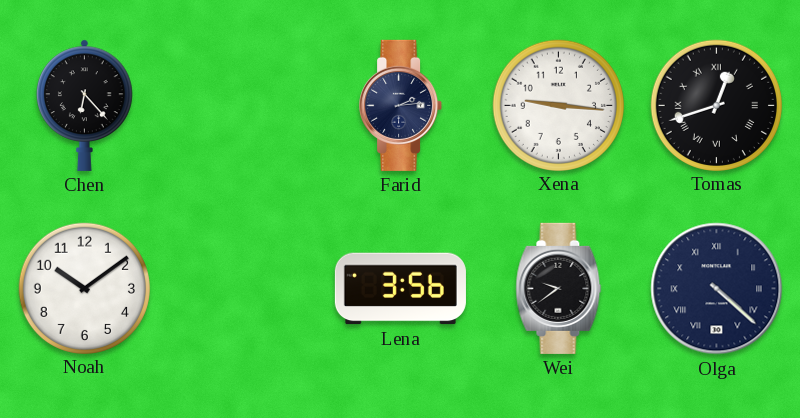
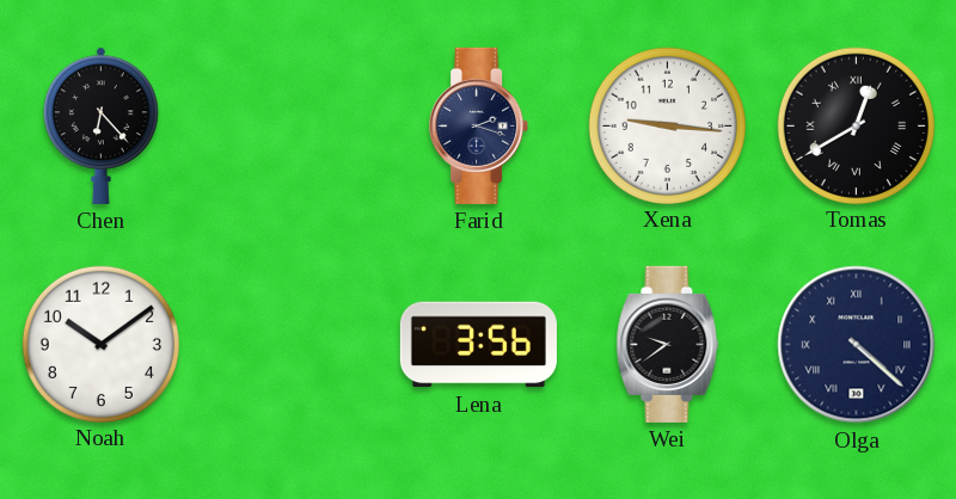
Farid: 2:14 -> 2:18
Tomas: 12:42 -> 12:40
